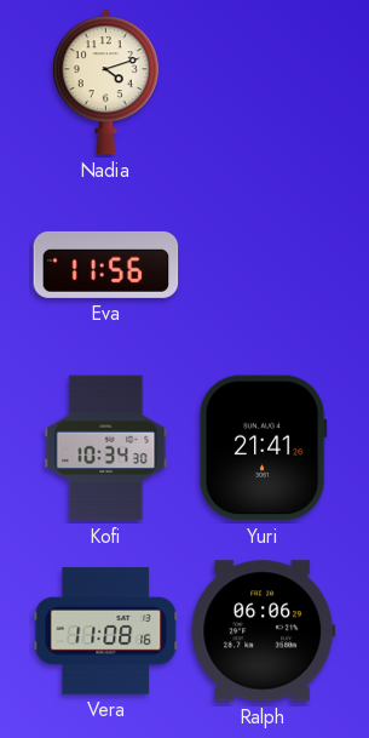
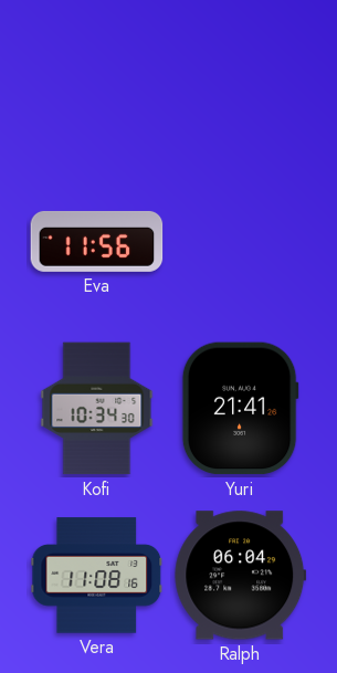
Nadia: 4:12 -> none
Ralph: 06:06 -> 06:04
